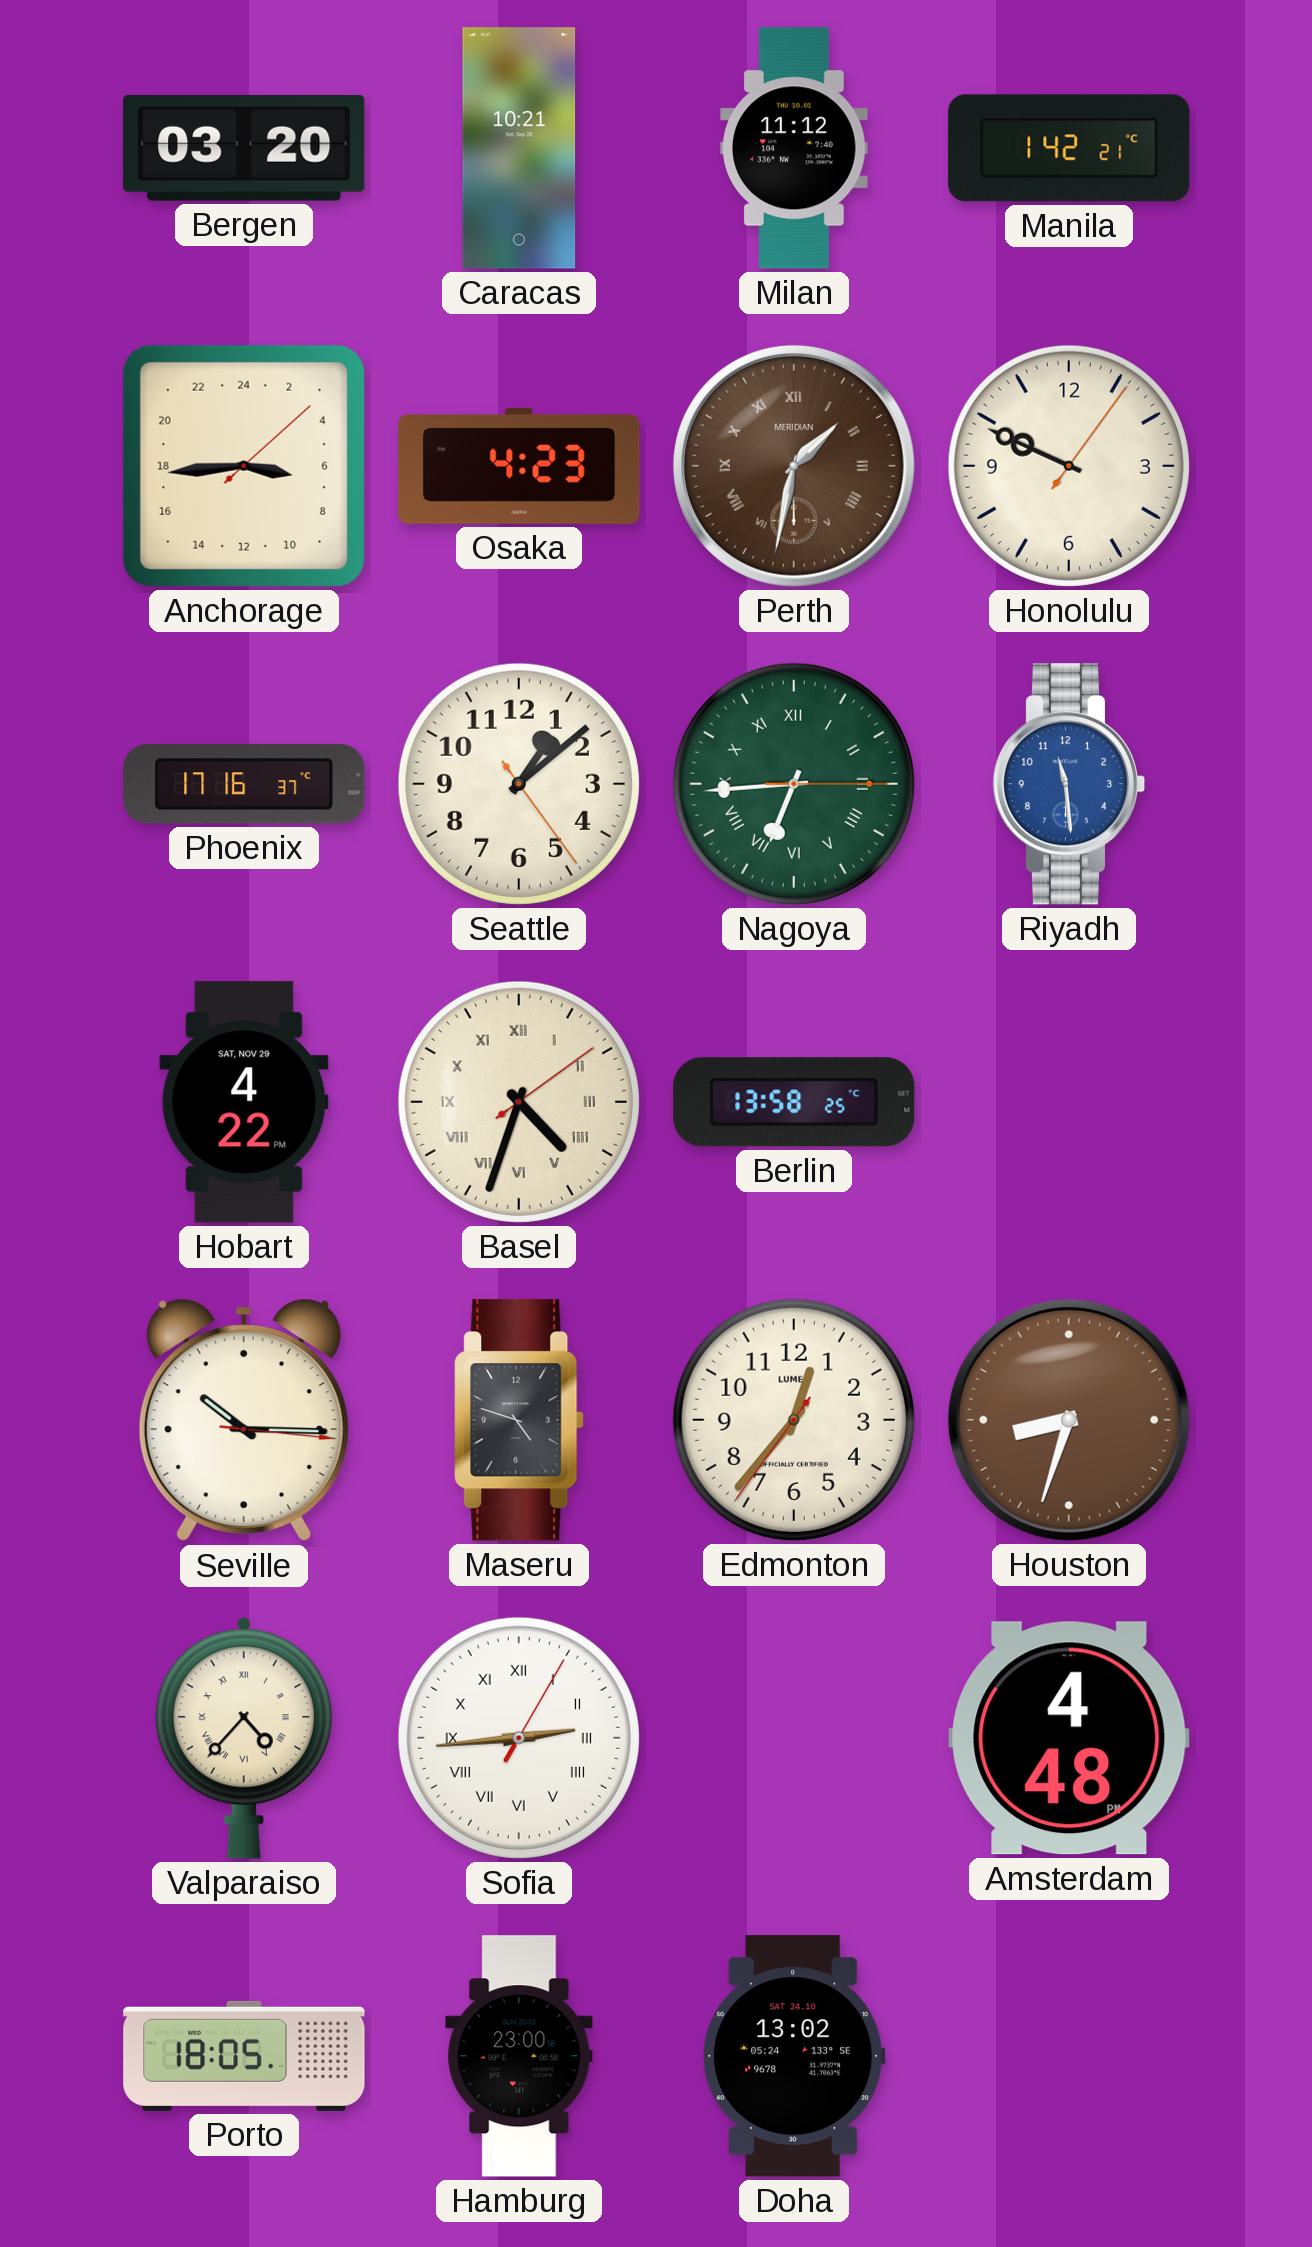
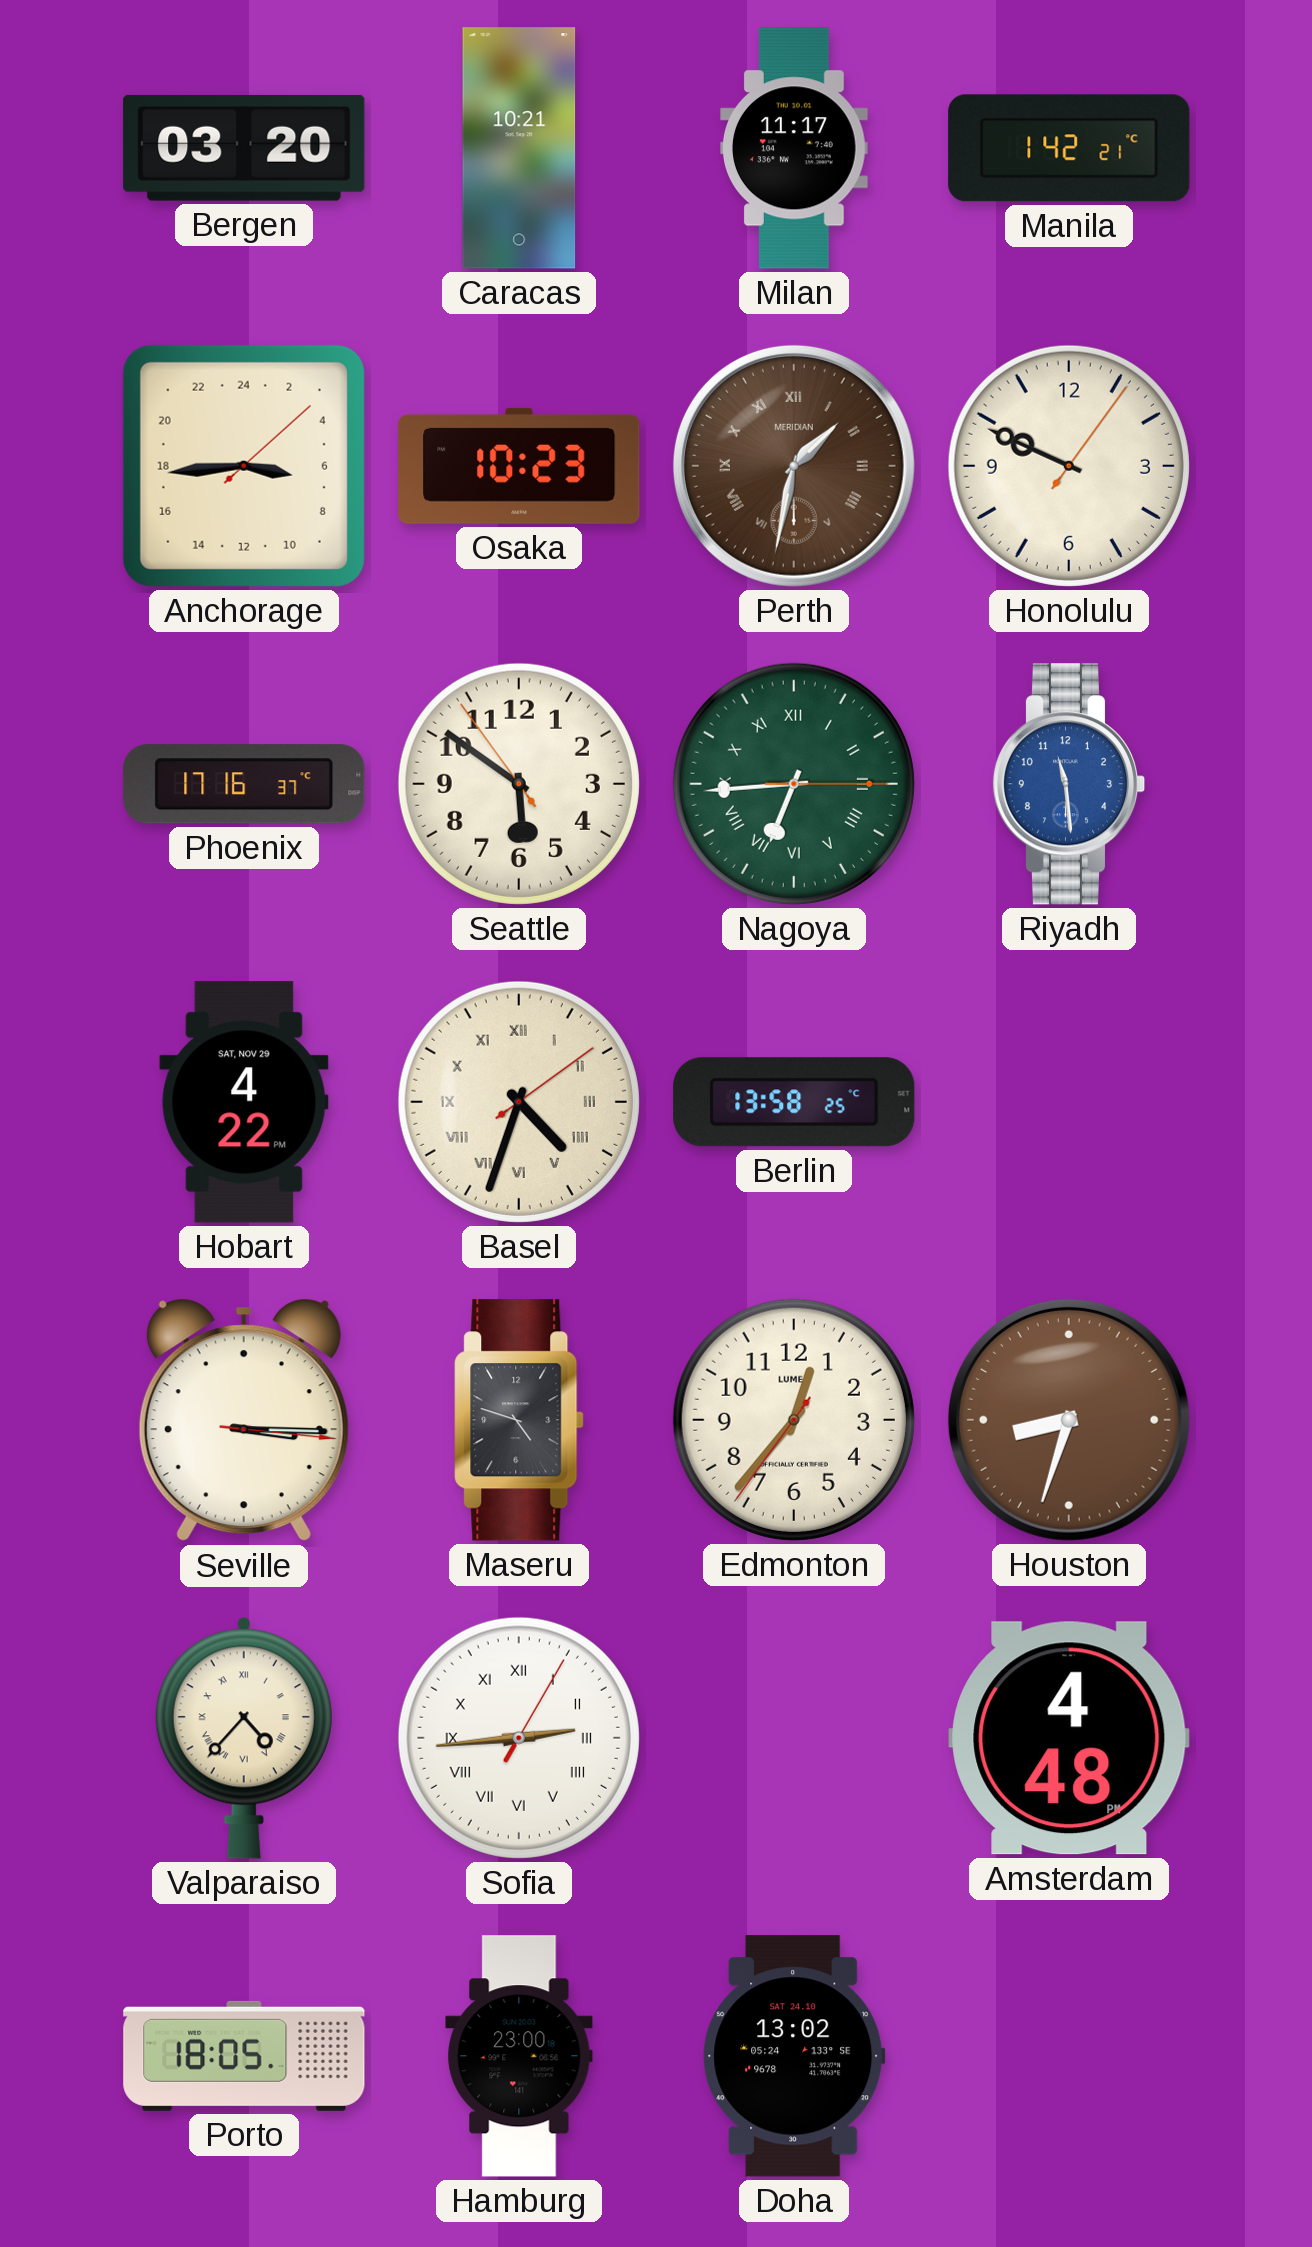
Milan: 11:12 -> 11:17
Osaka: 4:23 -> 10:23
Seattle: 1:08 -> 5:50
Seville: 10:15 -> 3:15
